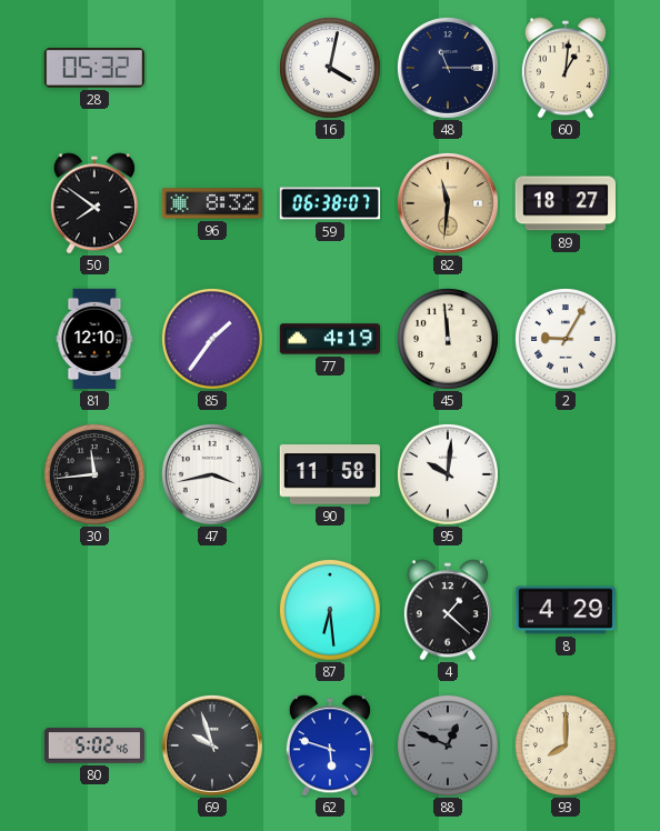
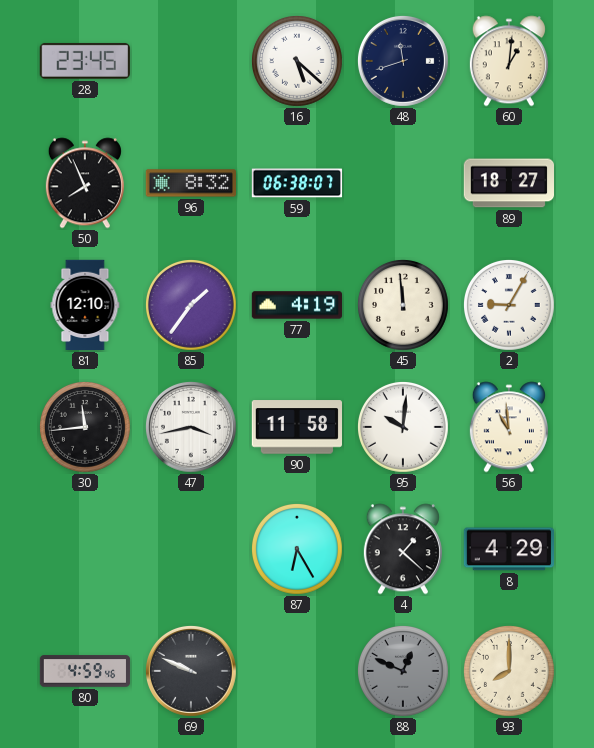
28: 05:32 -> 23:45
16: 4:02 -> 5:22
48: 11:15 -> 11:42
50: 7:51 -> 7:56
82: 11:31 -> none
56: none -> 10:59
87: 6:29 -> 6:25
80: 5:02 -> 4:59
69: 9:57 -> 9:49
62: 5:48 -> none
